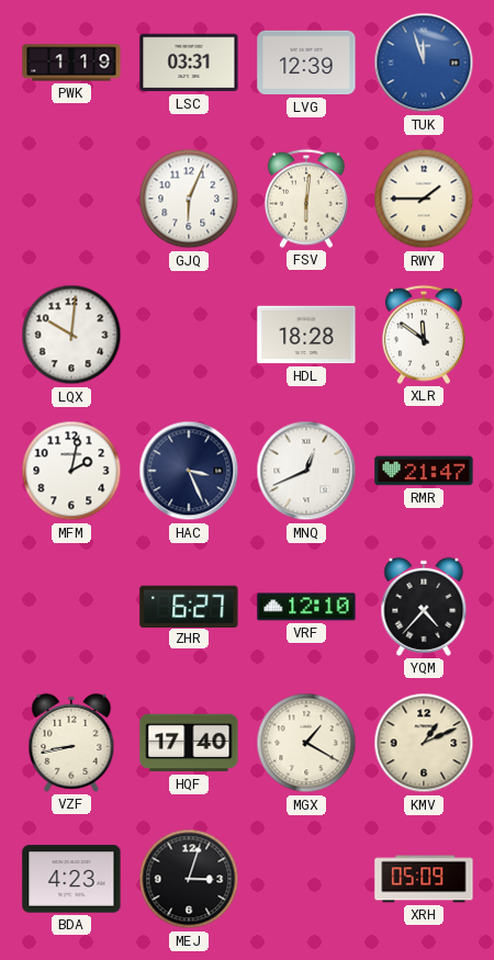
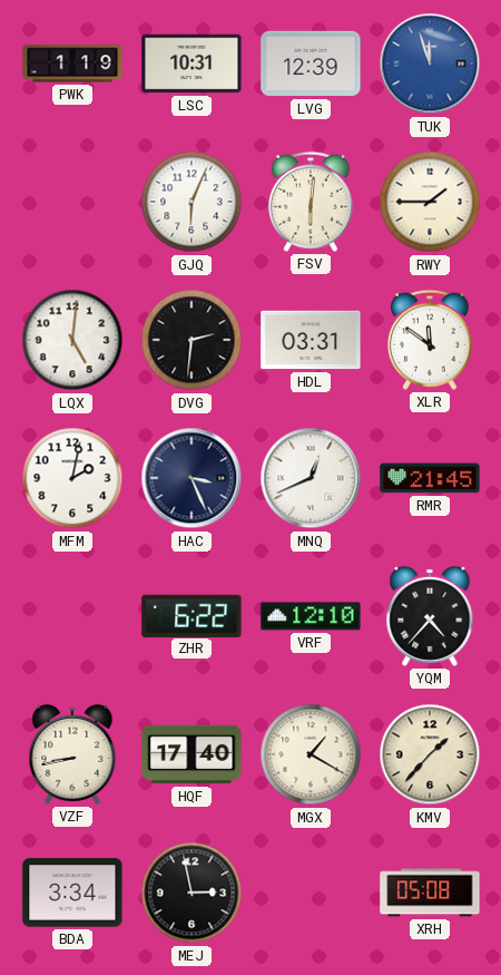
LSC: 03:31 -> 10:31
LQX: 10:01 -> 5:01
DVG: none -> 2:31
HDL: 18:28 -> 03:31
RMR: 21:47 -> 21:45
ZHR: 6:27 -> 6:22
KMV: 1:11 -> 1:37
BDA: 4:23 -> 3:34
MEJ: 3:03 -> 2:58
XRH: 05:09 -> 05:08
